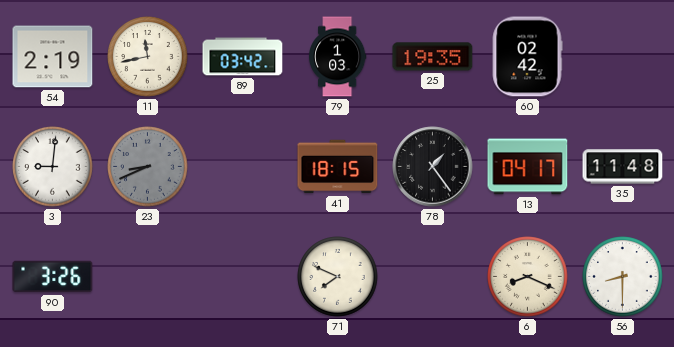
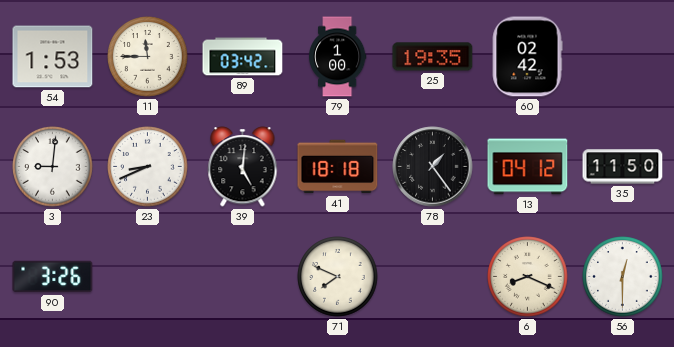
54: 2:19 -> 1:53
11: 11:43 -> 11:45
79: 1:03 -> 1:00
23 dial: grey -> white
39: none -> 5:01
41: 18:15 -> 18:18
13: 04:17 -> 04:12
35: 11:48 -> 11:50
56: 8:30 -> 12:30
